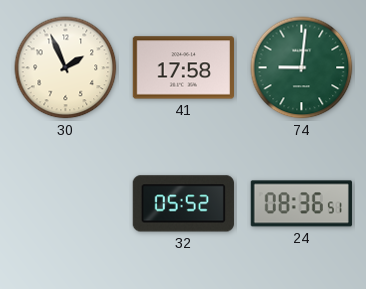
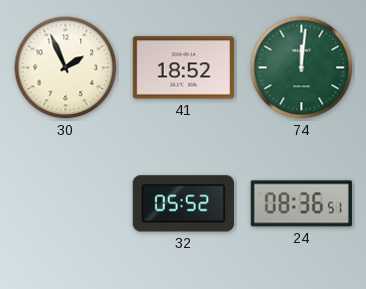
41: 17:58 -> 18:52
74: 9:01 -> 12:01
